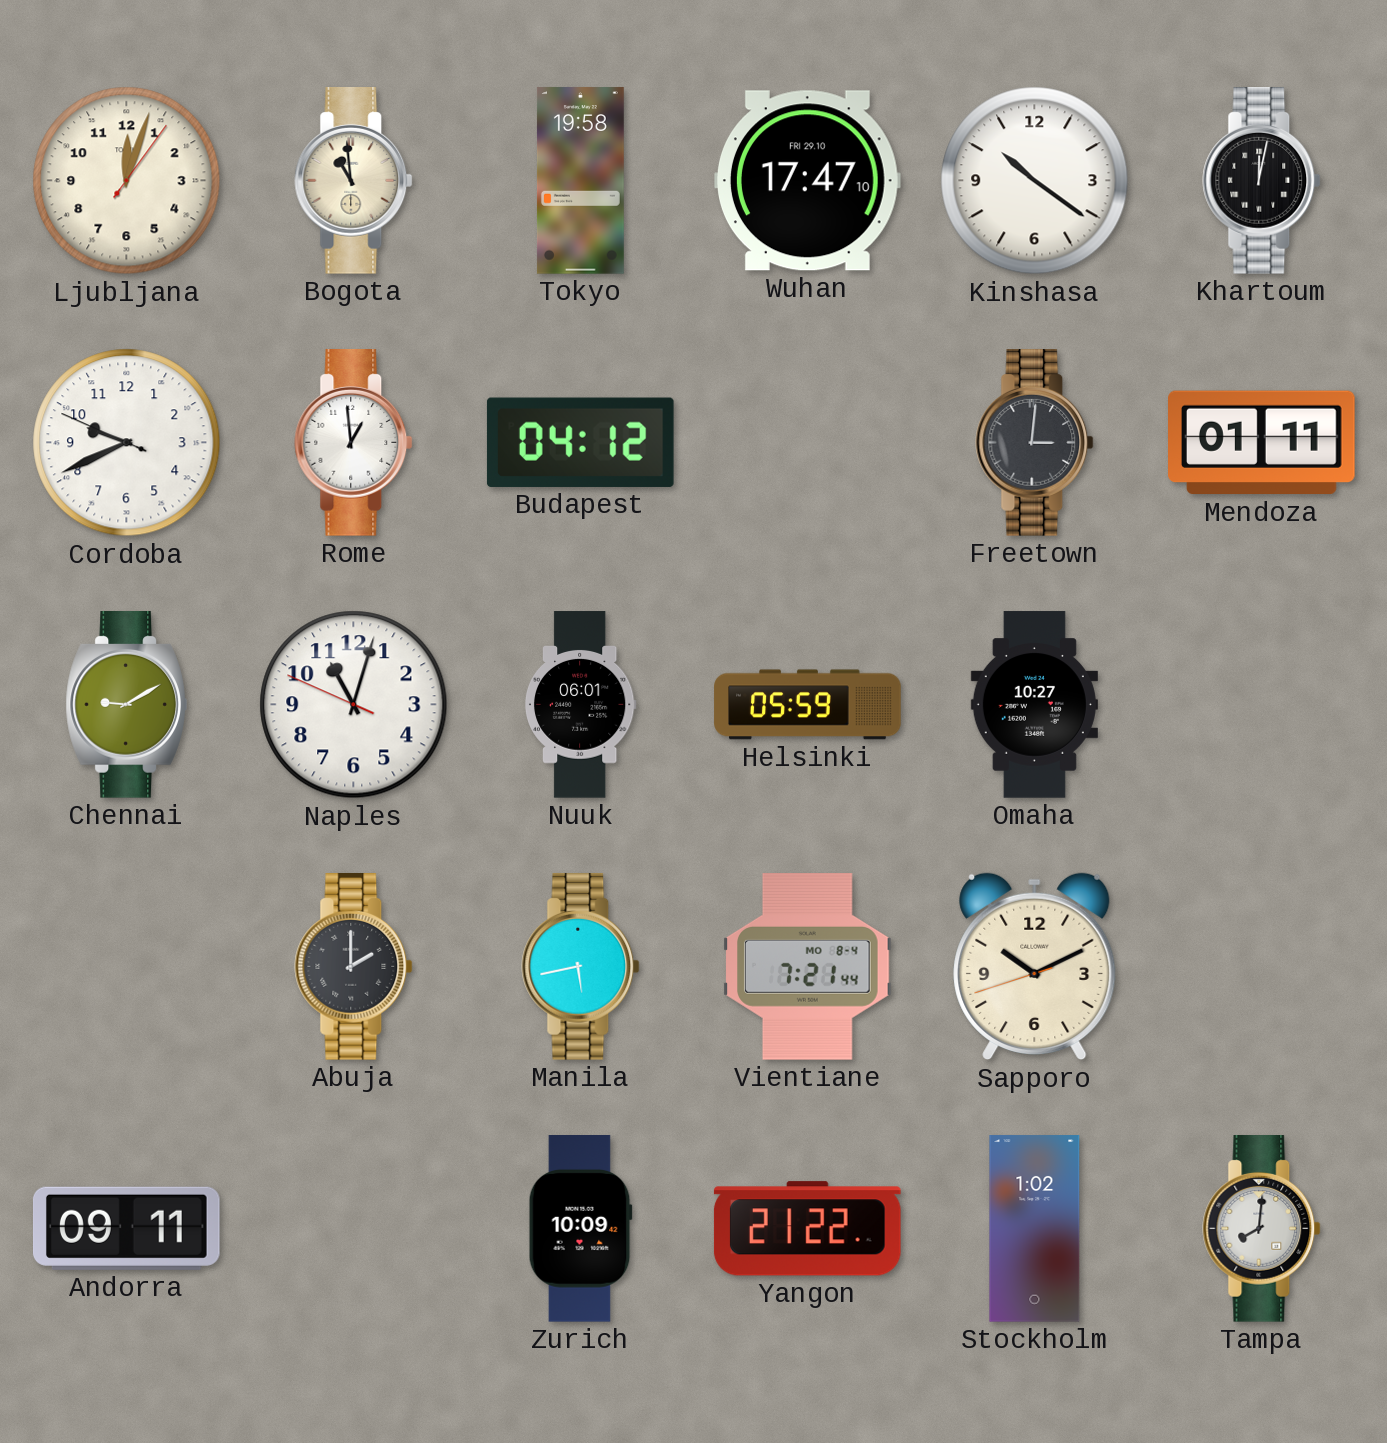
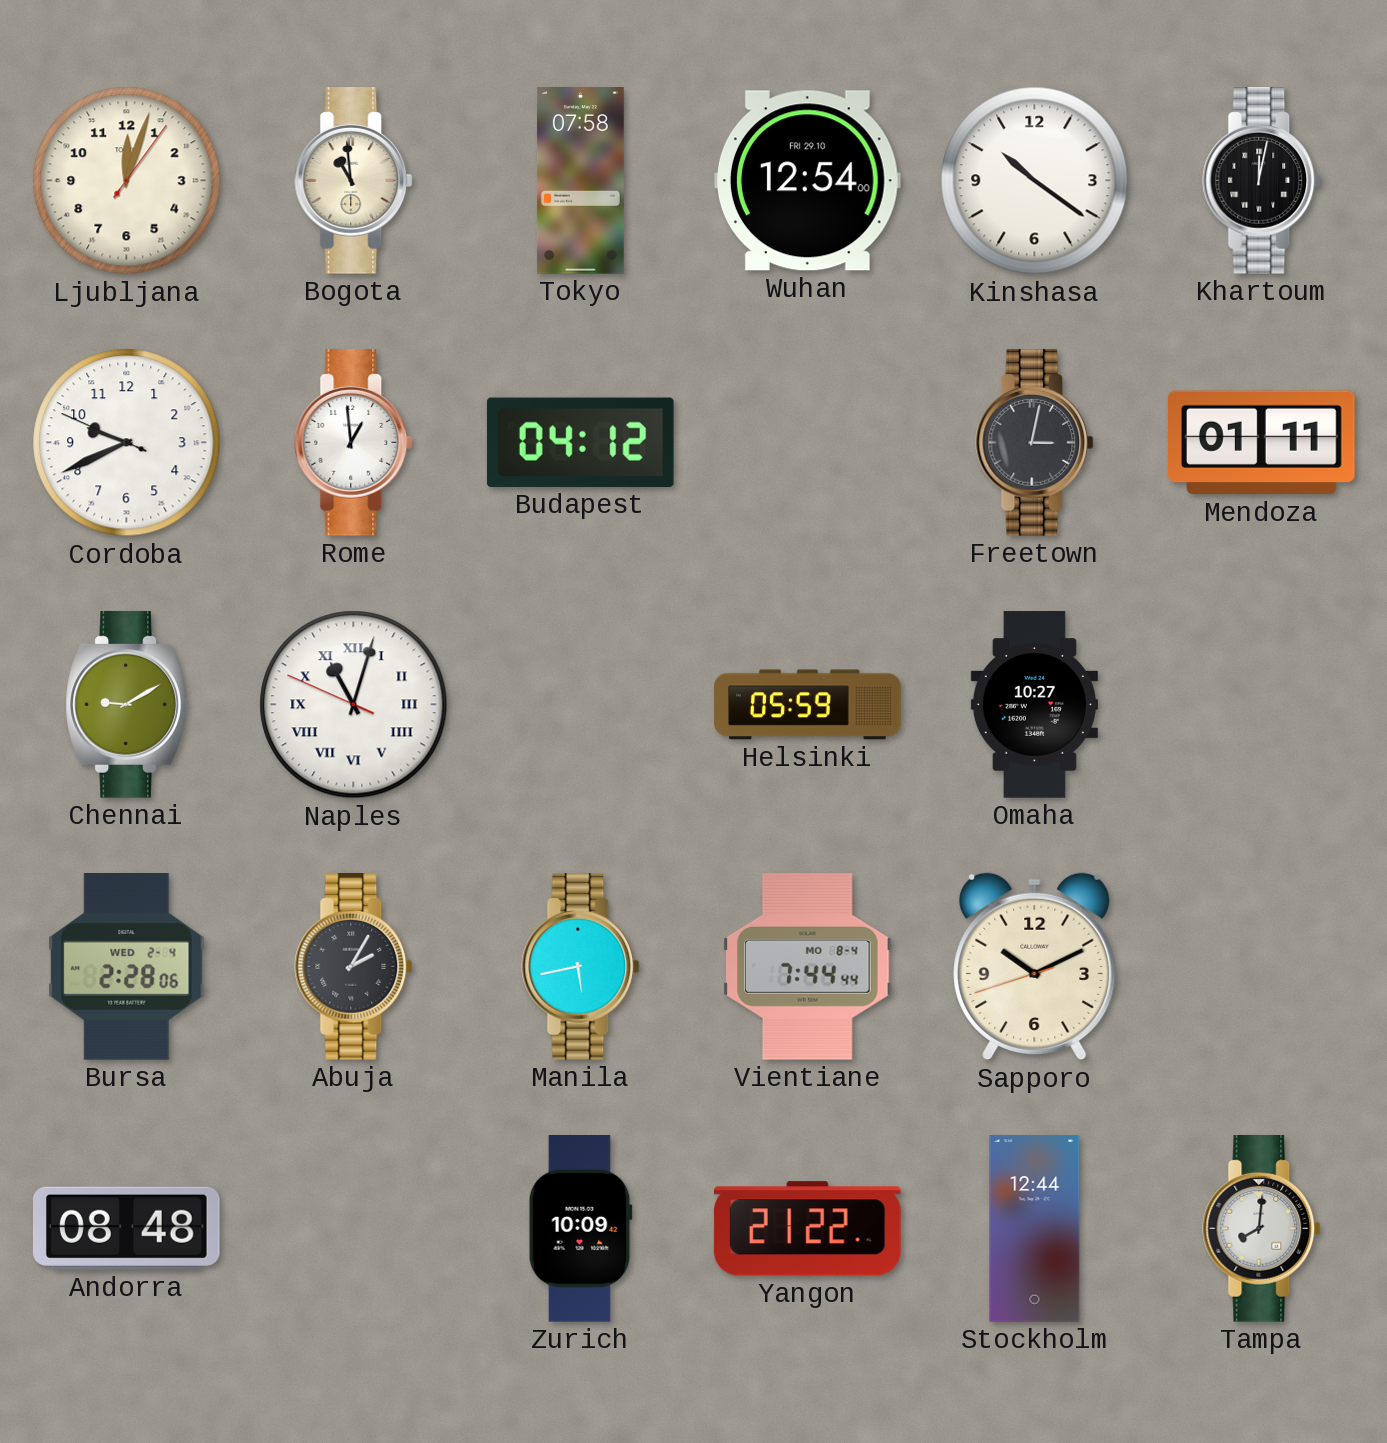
Tokyo: 19:58 -> 07:58
Wuhan: 17:47 -> 12:54
Freetown: 3:01 -> 3:02
Naples numerals: Arabic -> Roman
Nuuk: 06:01 -> none
Bursa: none -> 2:28
Abuja: 2:00 -> 2:05
Vientiane: 7:21 -> 7:44
Andorra: 09:11 -> 08:48
Stockholm: 1:02 -> 12:44
